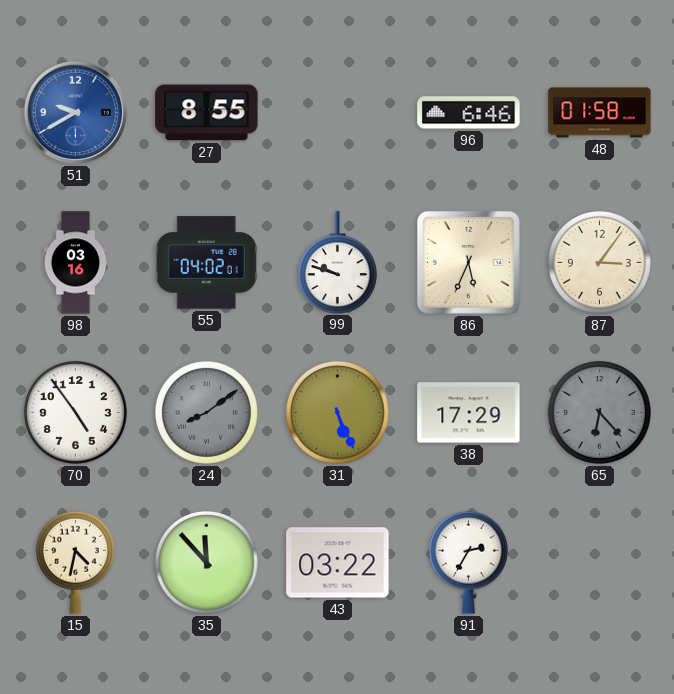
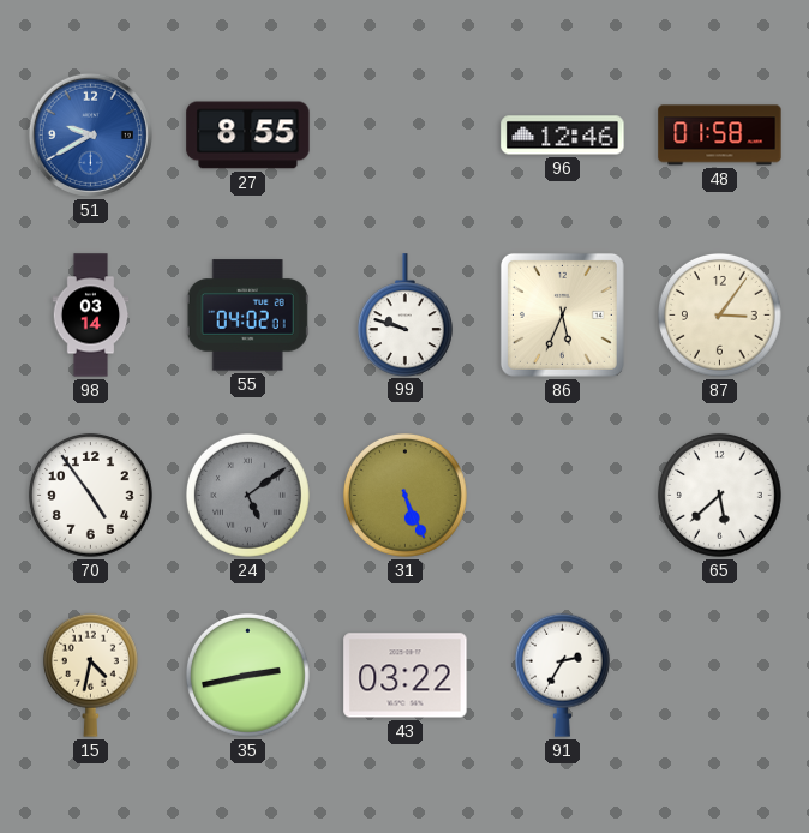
96: 6:46 -> 12:46
98: 03:16 -> 03:14
24: 8:09 -> 5:09
38: 17:29 -> none
65: 6:23 -> 5:38
65 dial: grey -> white
35: 11:53 -> 2:43
